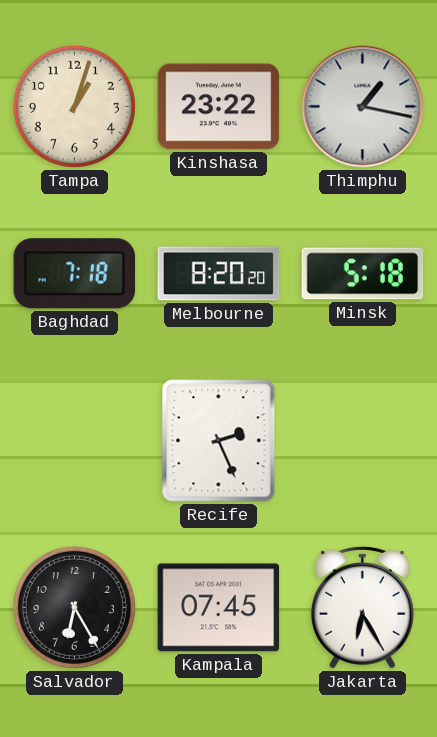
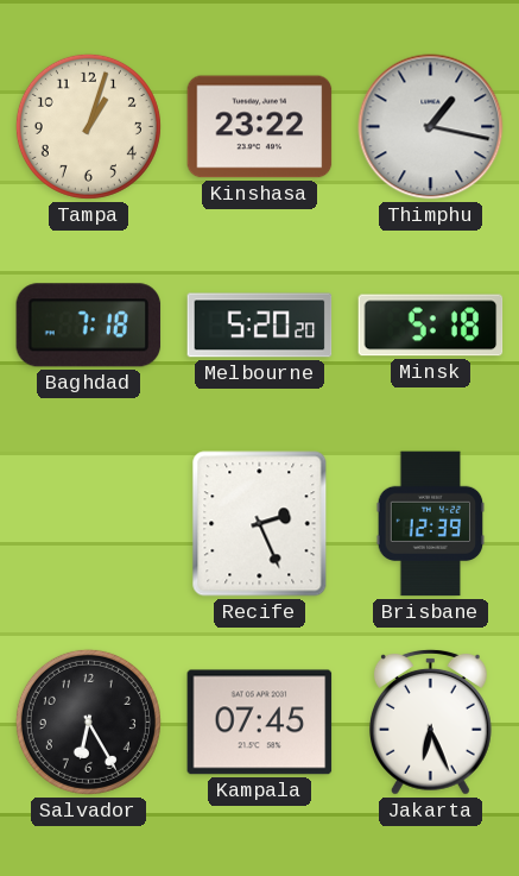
Melbourne: 8:20 -> 5:20
Brisbane: none -> 12:39
Jakarta: 6:25 -> 6:26
